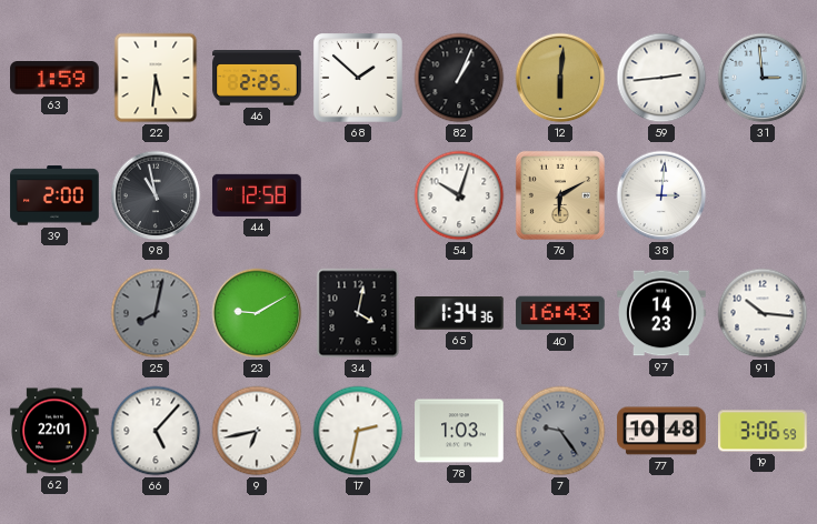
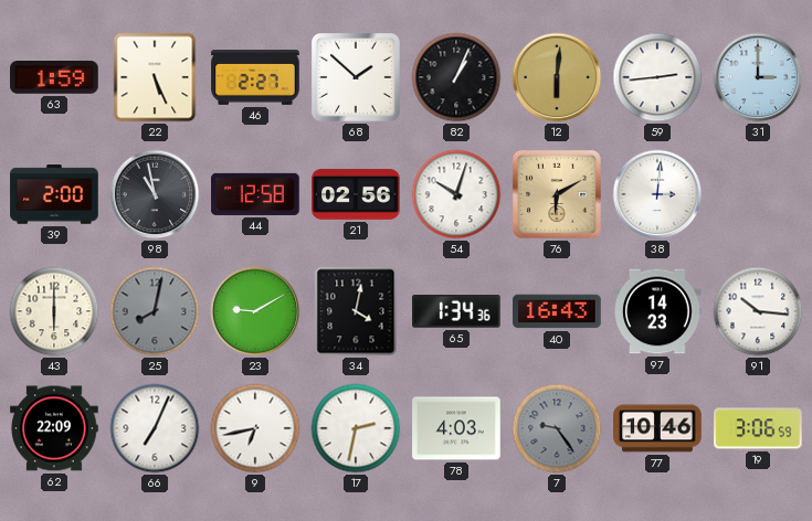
22: 5:31 -> 5:26
46: 2:25 -> 2:27
31: 2:59 -> 3:00
21: none -> 02:56
43: none -> 6:00
62: 22:01 -> 22:09
66: 5:07 -> 7:04
78: 1:03 -> 4:03
77: 10:48 -> 10:46
